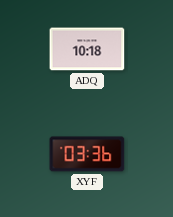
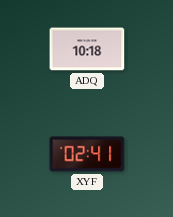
XYF: 03:36 -> 02:41
